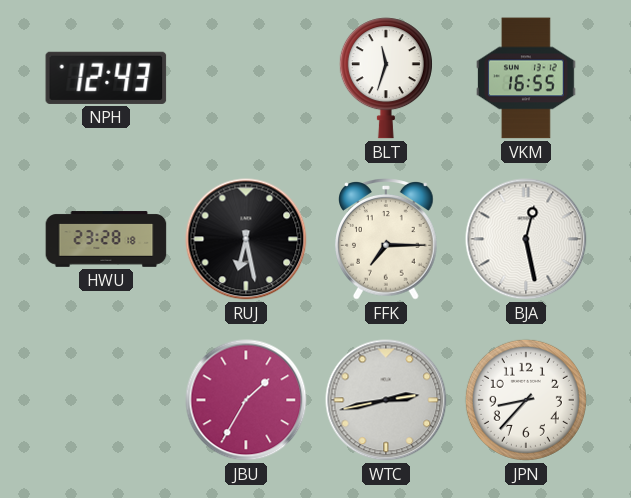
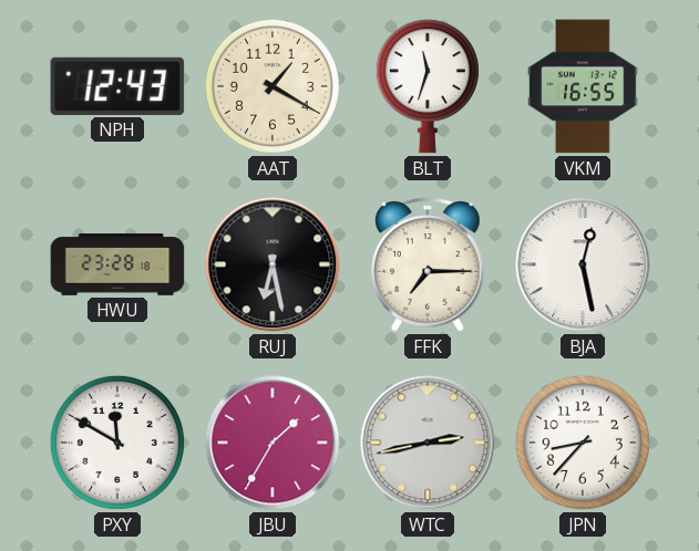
AAT: none -> 1:20
PXY: none -> 11:50
